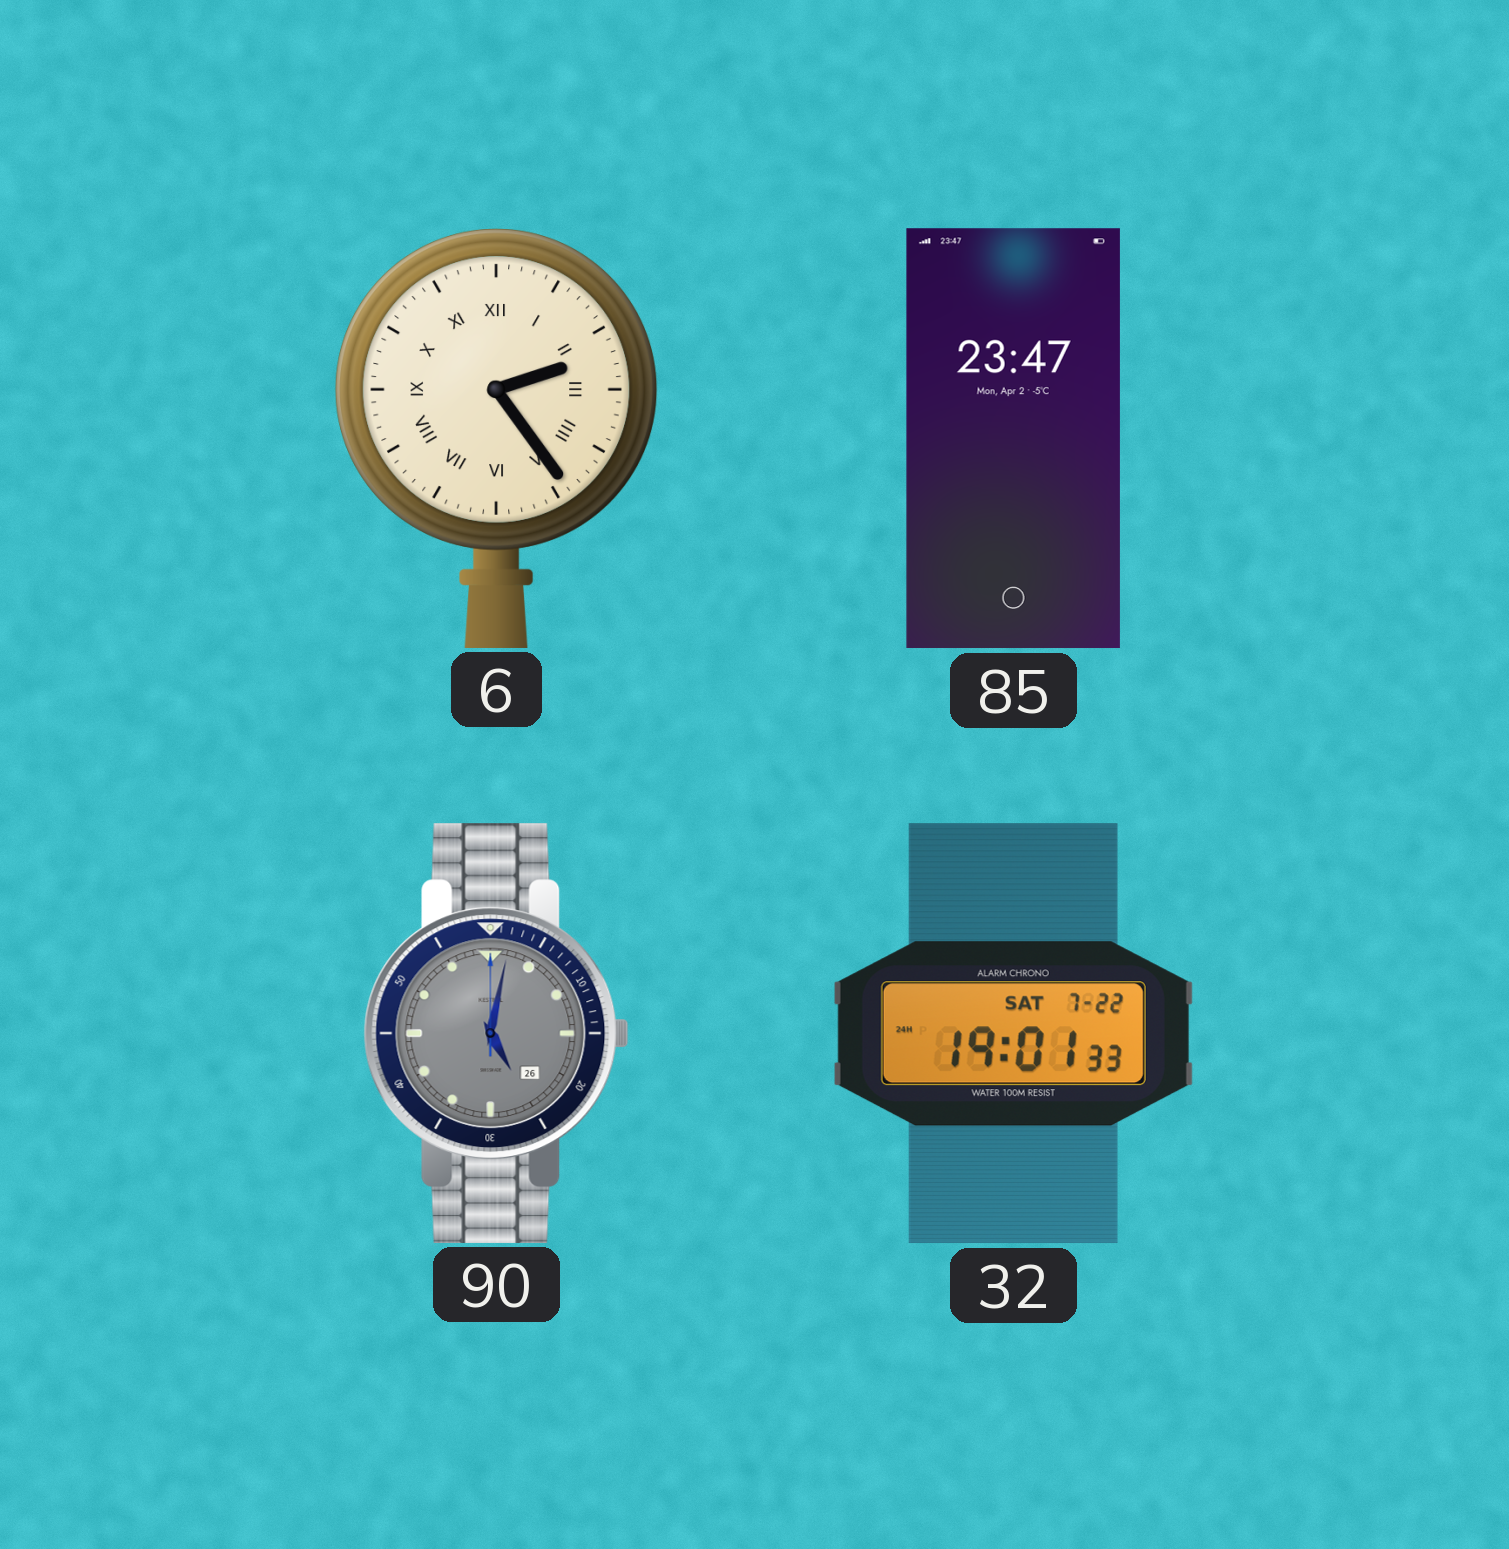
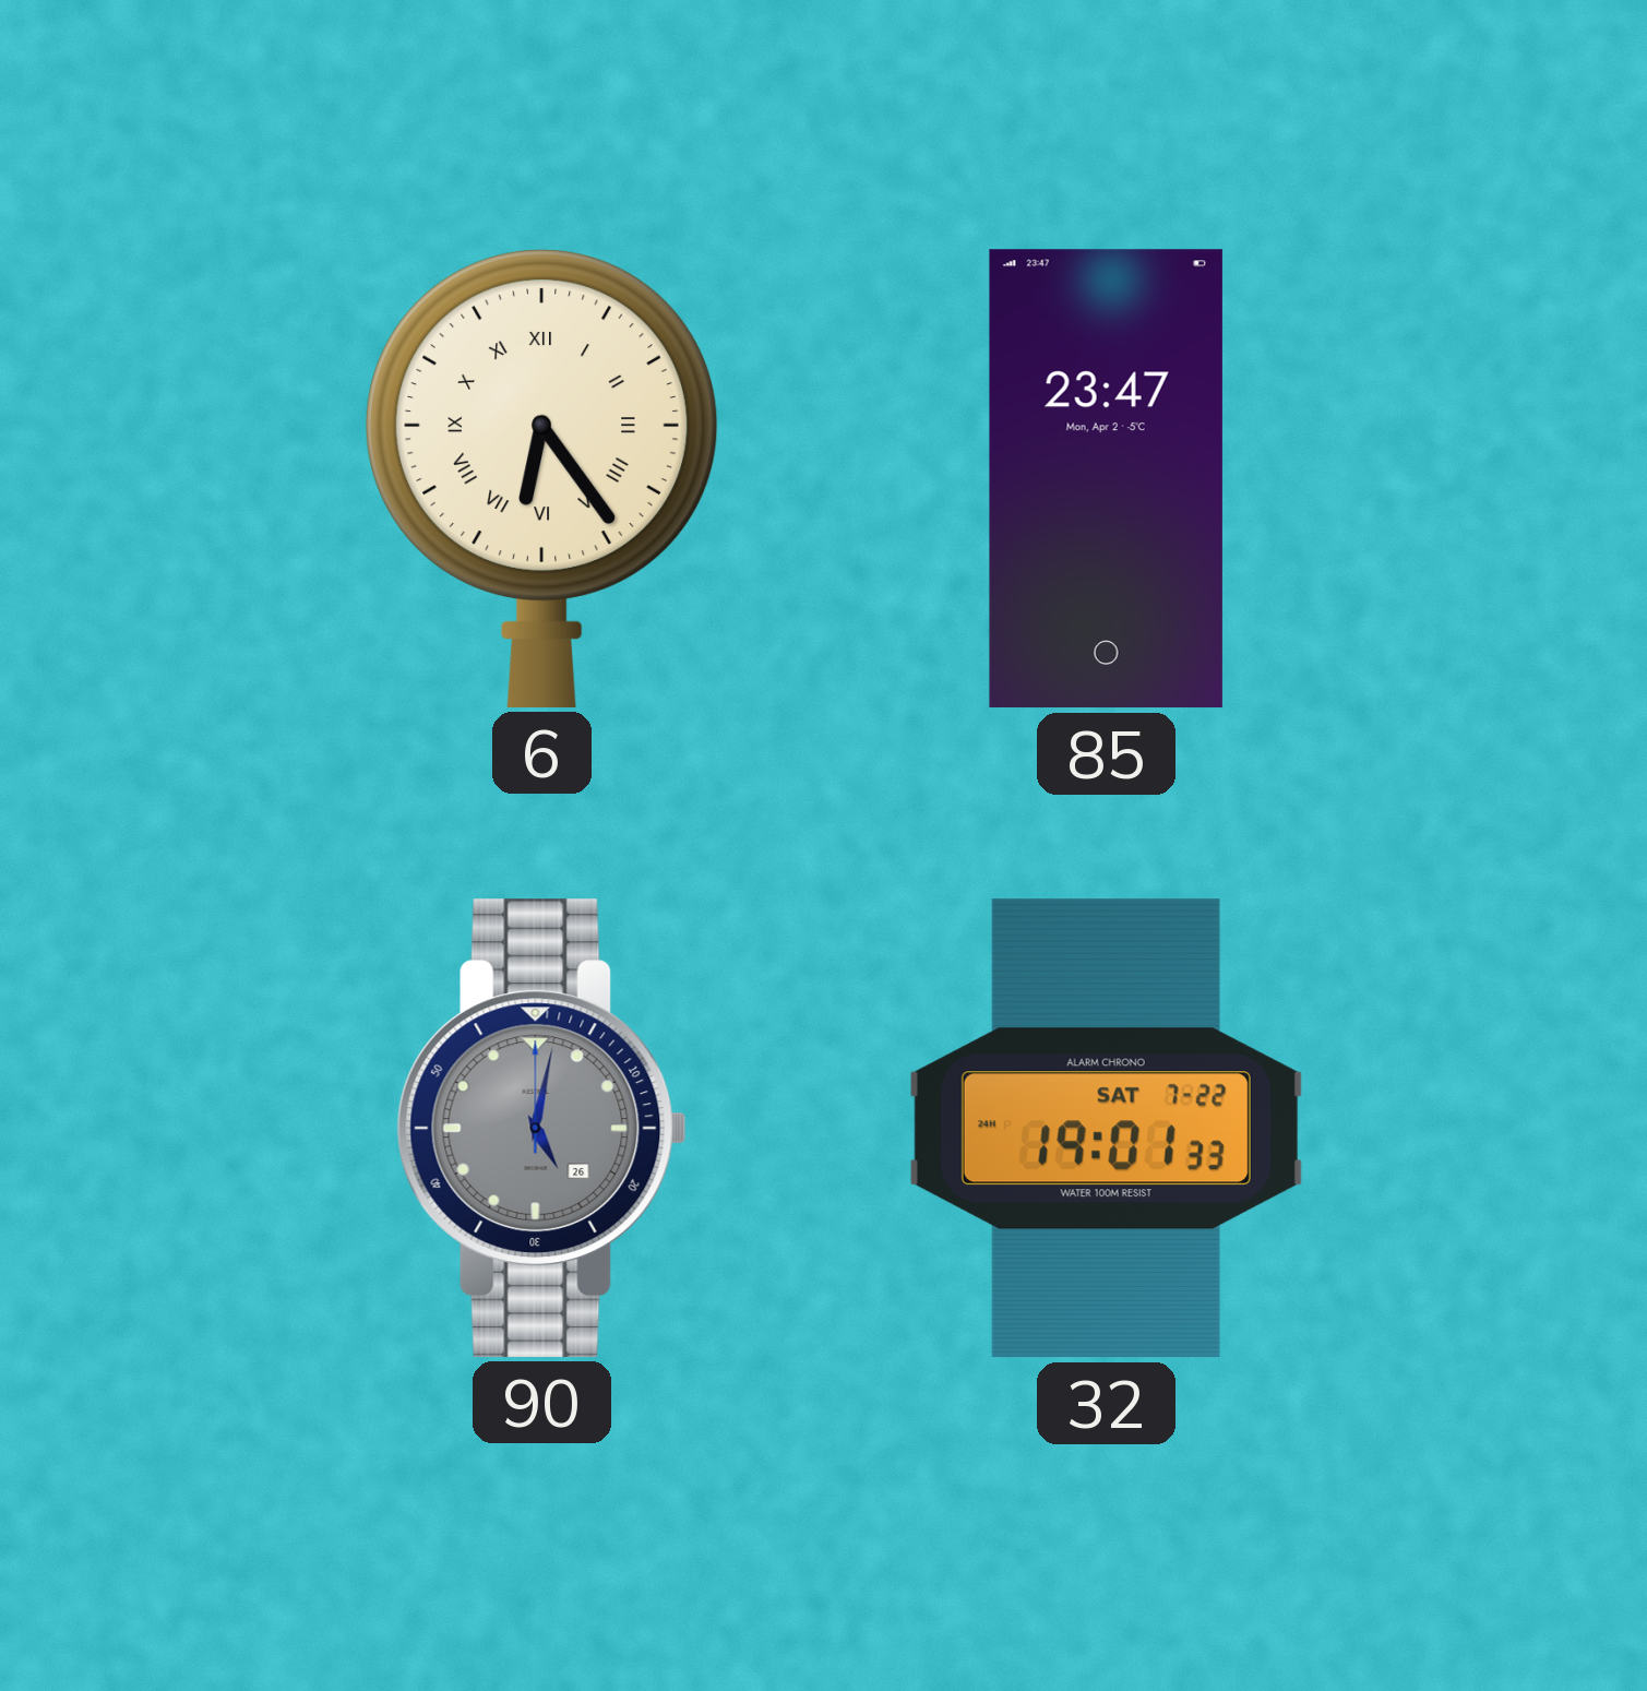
6: 2:24 -> 6:24
